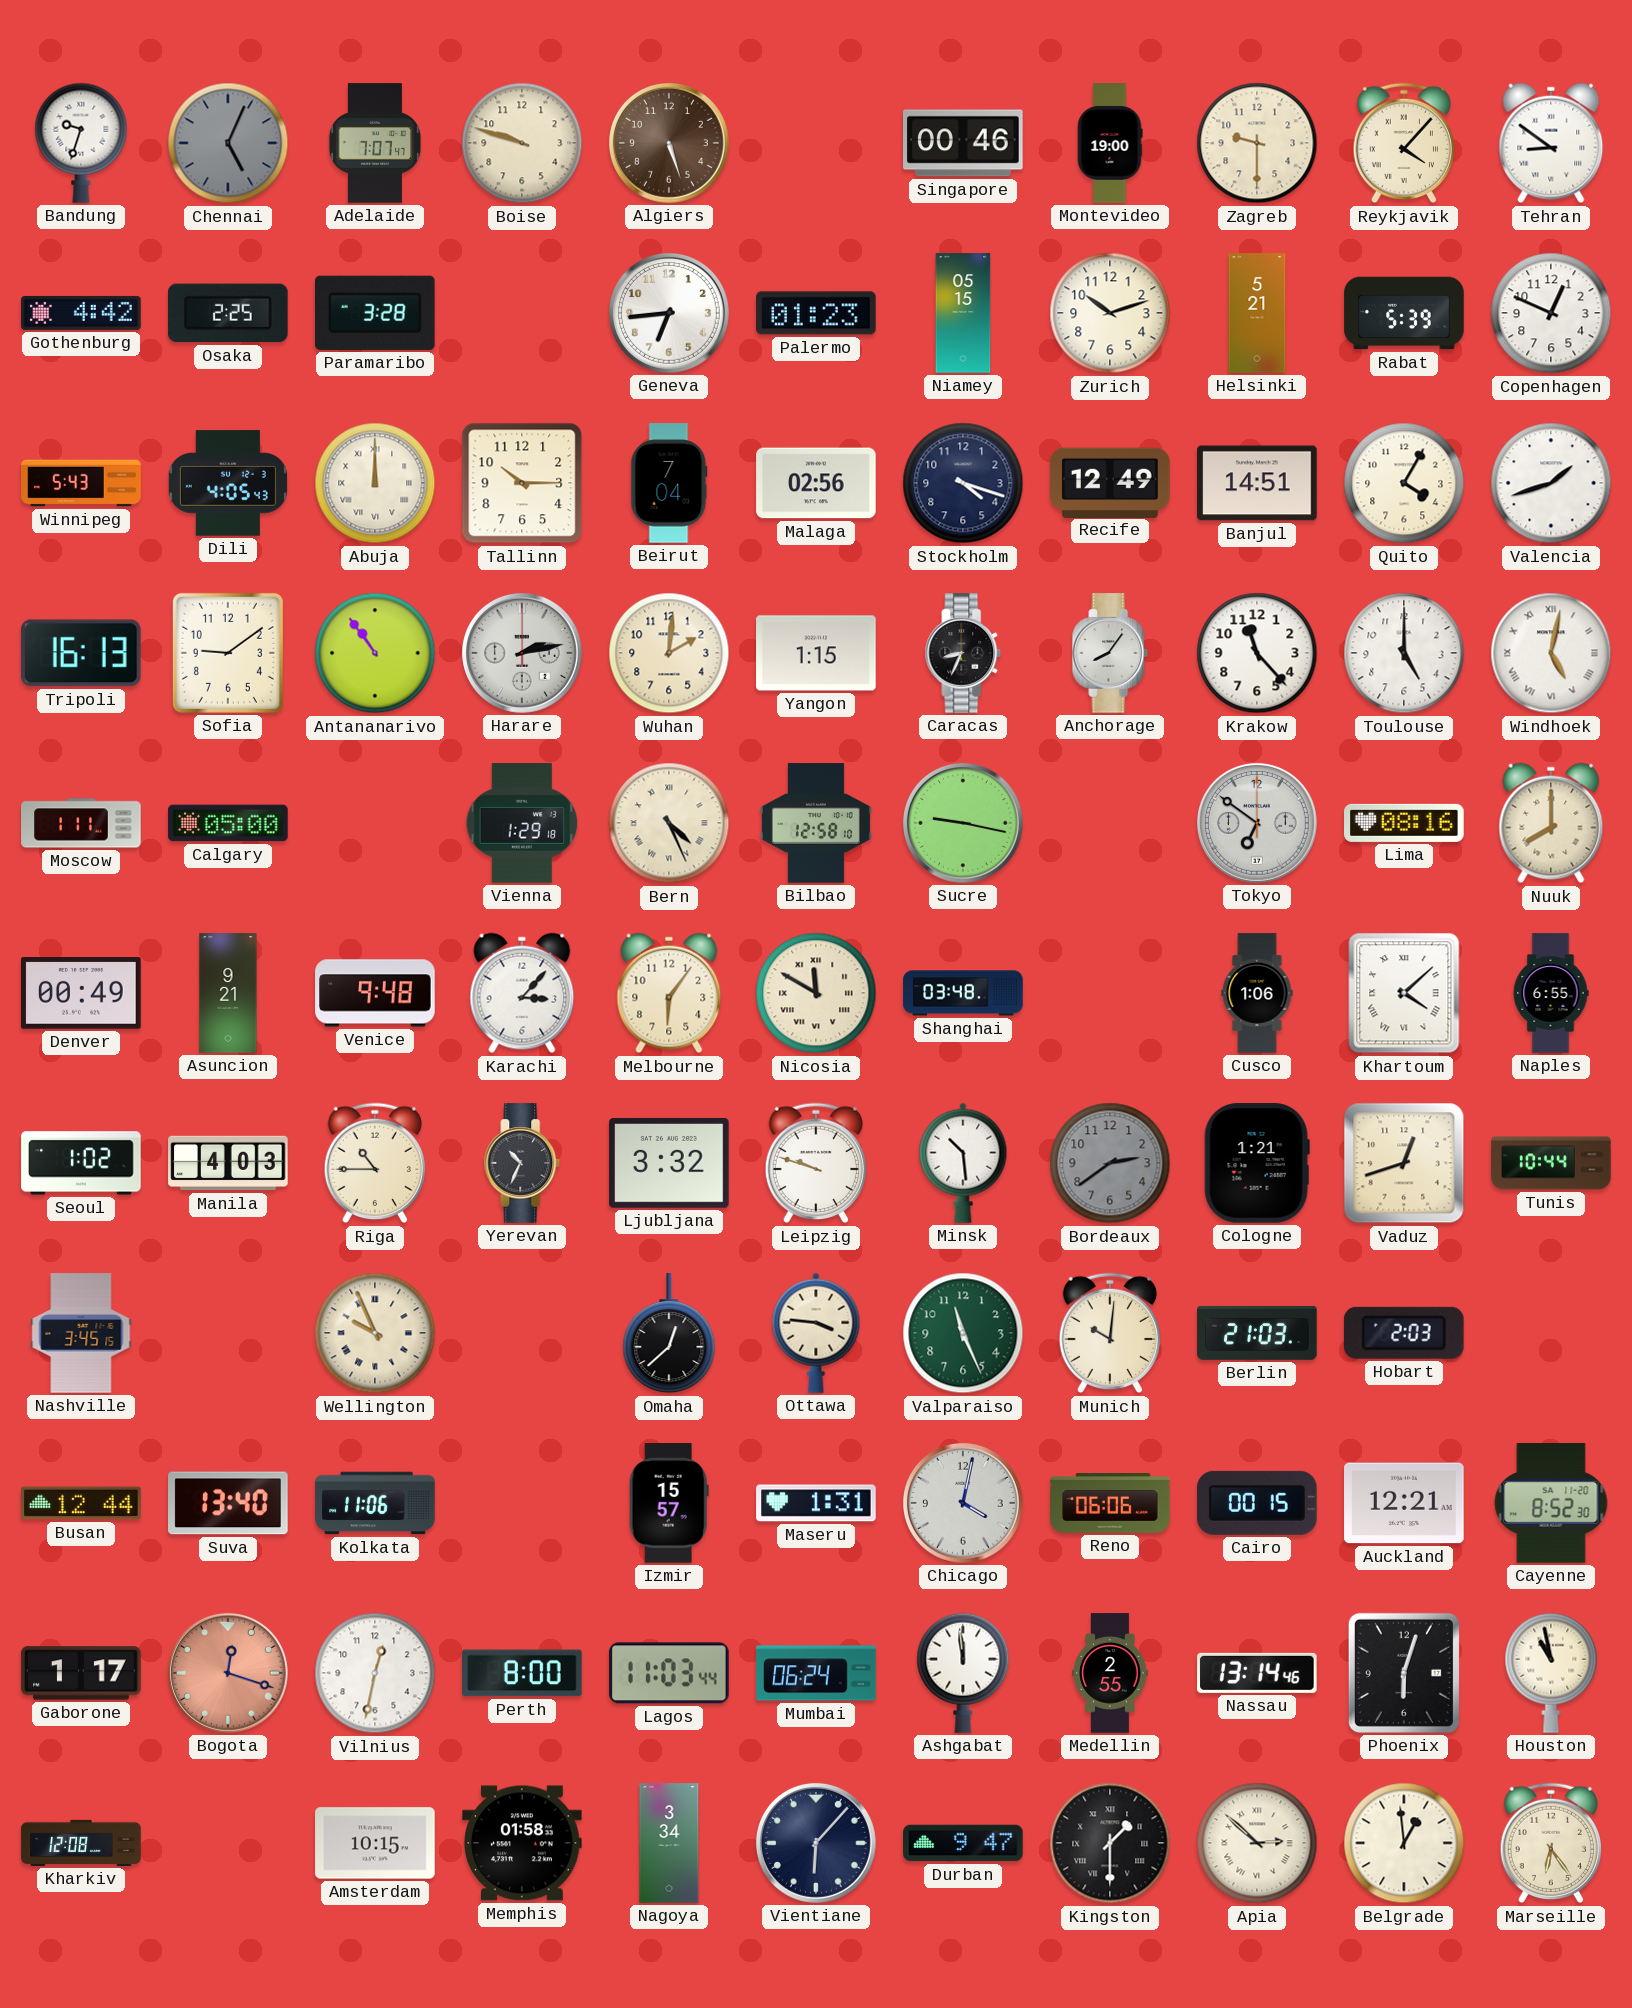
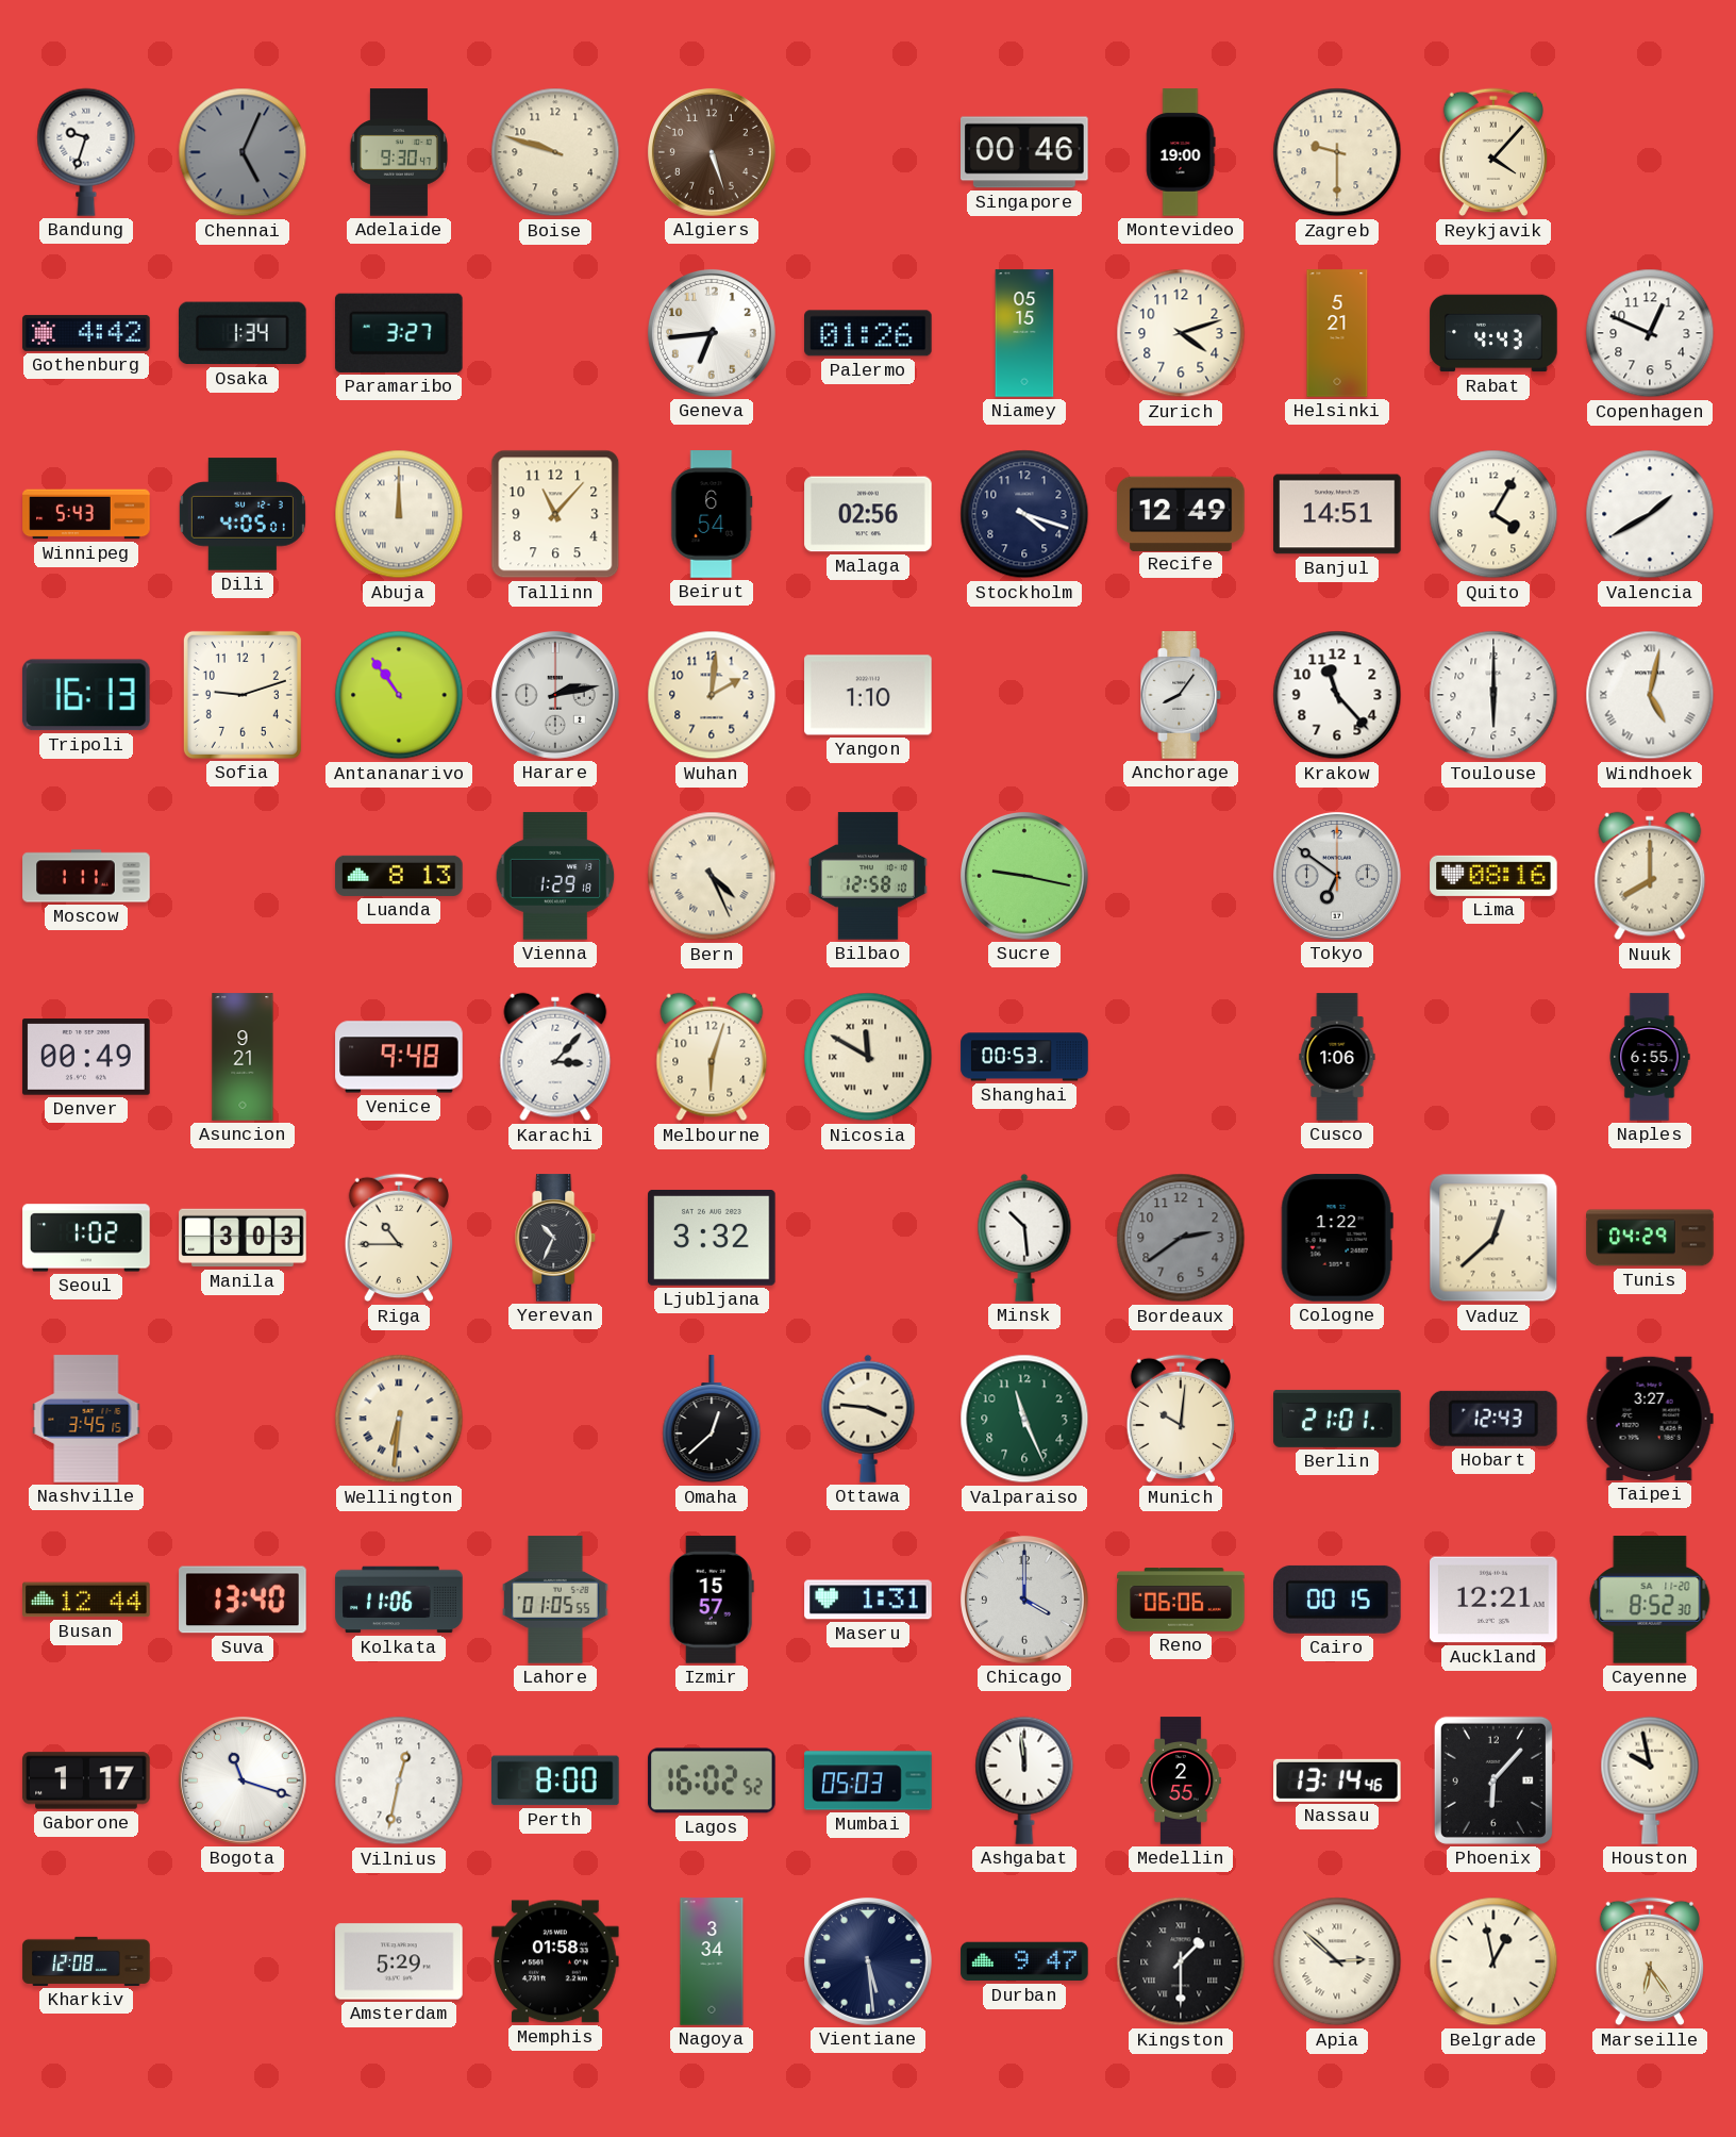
Adelaide: 7:07 -> 9:30
Tehran: 8:51 -> none
Osaka: 2:25 -> 1:34
Paramaribo: 3:28 -> 3:27
Palermo: 01:23 -> 01:26
Zurich: 10:12 -> 4:12
Rabat: 5:39 -> 4:43
Dili: 4:05:43 -> 4:05:01
Tallinn: 10:15 -> 11:07
Beirut: 7:04 -> 6:54
Valencia: 1:42 -> 1:40
Sofia: 9:09 -> 9:12
Yangon: 1:15 -> 1:10
Caracas: 8:34 -> none
Toulouse: 5:00 -> 6:00
Calgary: 05:00 -> none
Luanda: none -> 8:13
Melbourne: 6:06 -> 6:03
Shanghai: 03:48 -> 00:53
Khartoum: 4:08 -> none
Manila: 4:03 -> 3:03
Leipzig: 9:48 -> none
Cologne: 1:21 -> 1:22
Vaduz: 12:42 -> 12:38
Tunis: 10:44 -> 04:29
Wellington: 9:56 -> 6:31
Berlin: 21:03 -> 21:01
Hobart: 2:03 -> 12:43
Taipei: none -> 3:27
Lahore: none -> 01:05
Chicago: 4:02 -> 4:00
Bogota: 12:18 -> 11:18
Bogota dial: salmon -> white
Lagos: 11:03 -> 16:02
Mumbai: 06:24 -> 05:03
Phoenix: 6:03 -> 6:07
Houston: 10:58 -> 9:58
Amsterdam: 10:15 -> 5:29
Vientiane: 6:07 -> 5:29
Belgrade: 12:59 -> 12:58
